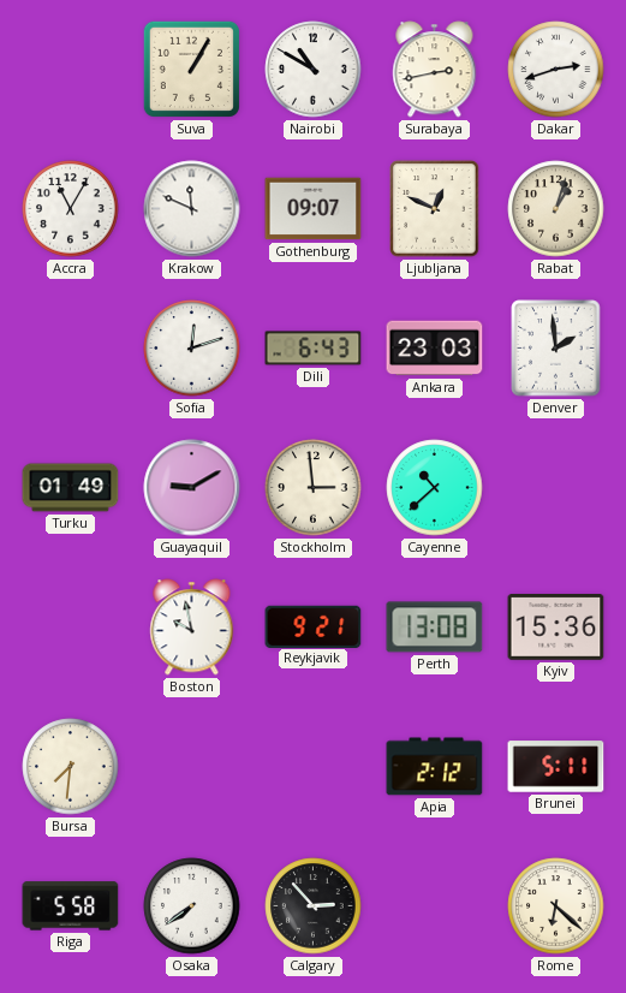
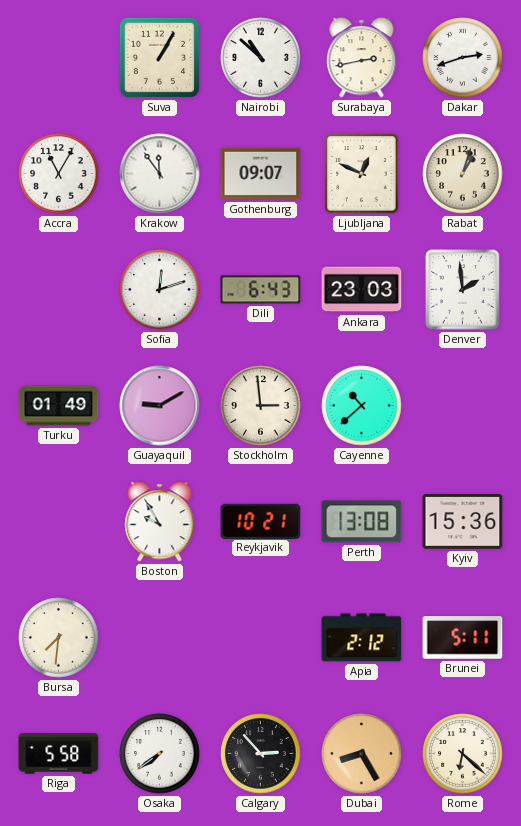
Nairobi: 10:50 -> 10:52
Krakow: 11:49 -> 11:54
Boston: 9:58 -> 9:55
Reykjavik: 9:21 -> 10:21
Dubai: none -> 8:25
